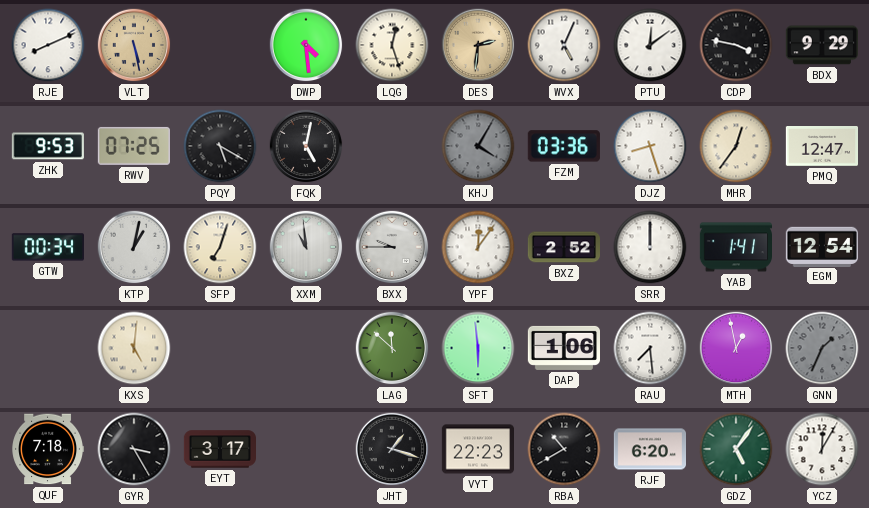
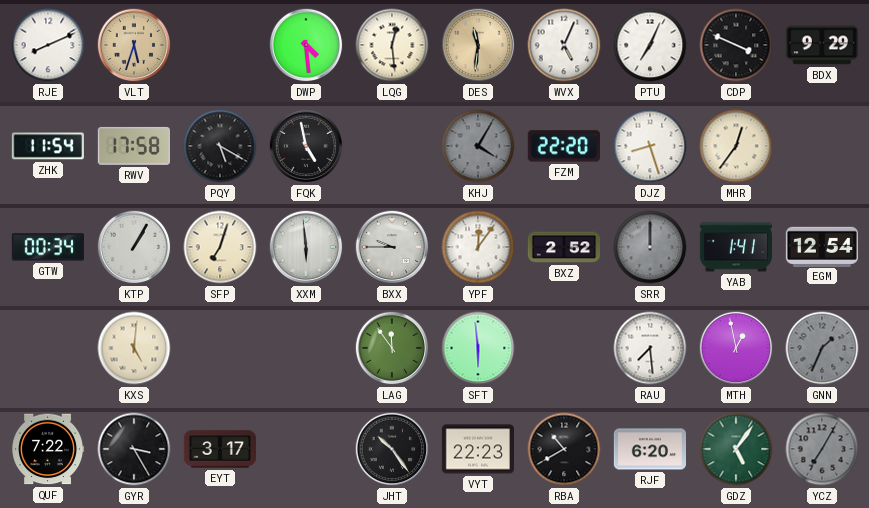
VLT: 5:28 -> 5:33
LQG: 12:27 -> 12:29
DES: 2:31 -> 11:31
PTU: 12:09 -> 7:04
CDP: 3:47 -> 3:49
ZHK: 9:53 -> 11:54
RWV: 07:25 -> 17:58
FQK: 5:02 -> 4:58
FZM: 03:36 -> 22:20
PMQ: 12:47 -> none
KTP: 1:02 -> 1:05
XXM: 10:59 -> 5:59
SRR dial: white -> grey
LAG: 11:52 -> 11:54
DAP: 1:06 -> none
QUF: 7:18 -> 7:22
JHT: 1:18 -> 10:24
YCZ: 12:05 -> 7:05
YCZ dial: white -> grey
